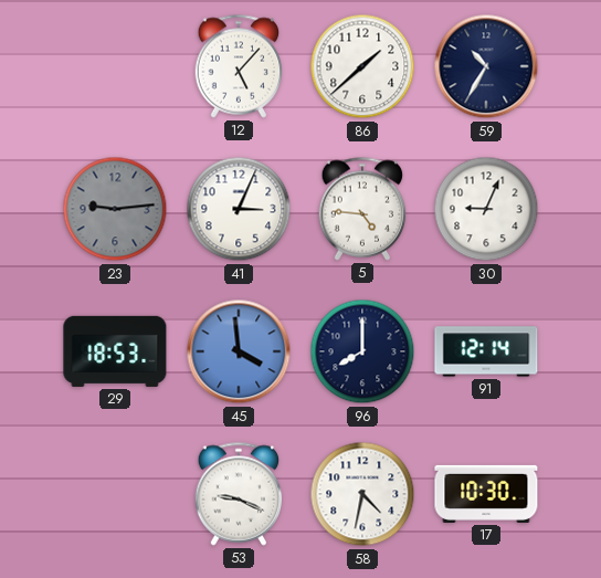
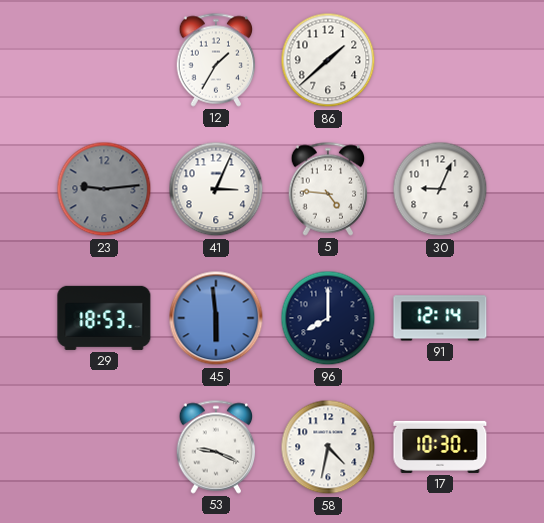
12: 5:07 -> 1:35
59: 10:35 -> none
45: 3:59 -> 5:59
